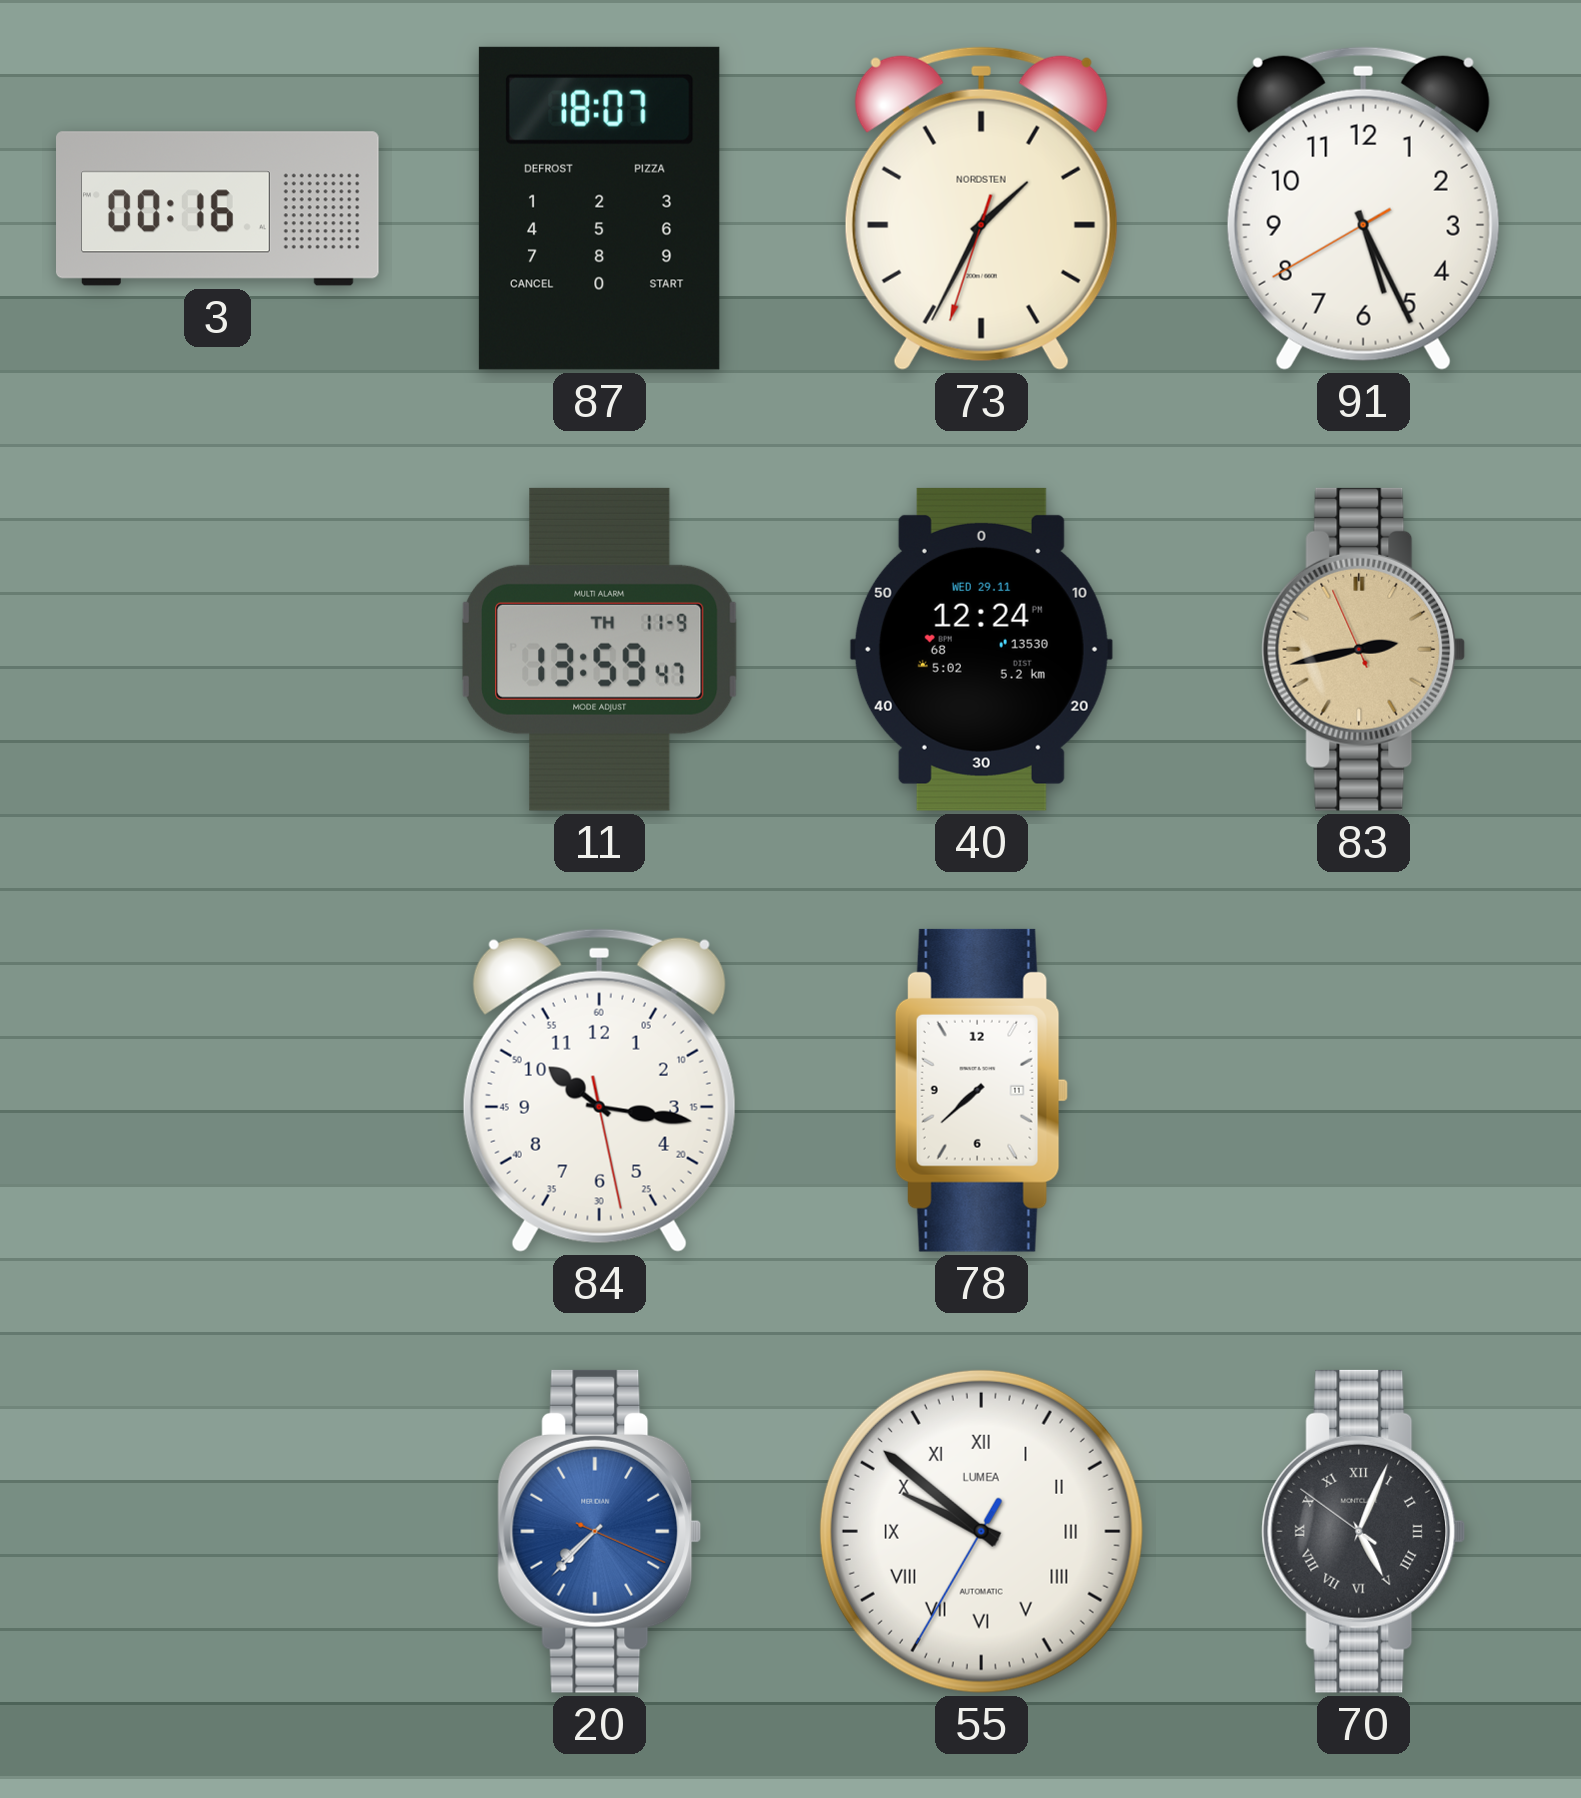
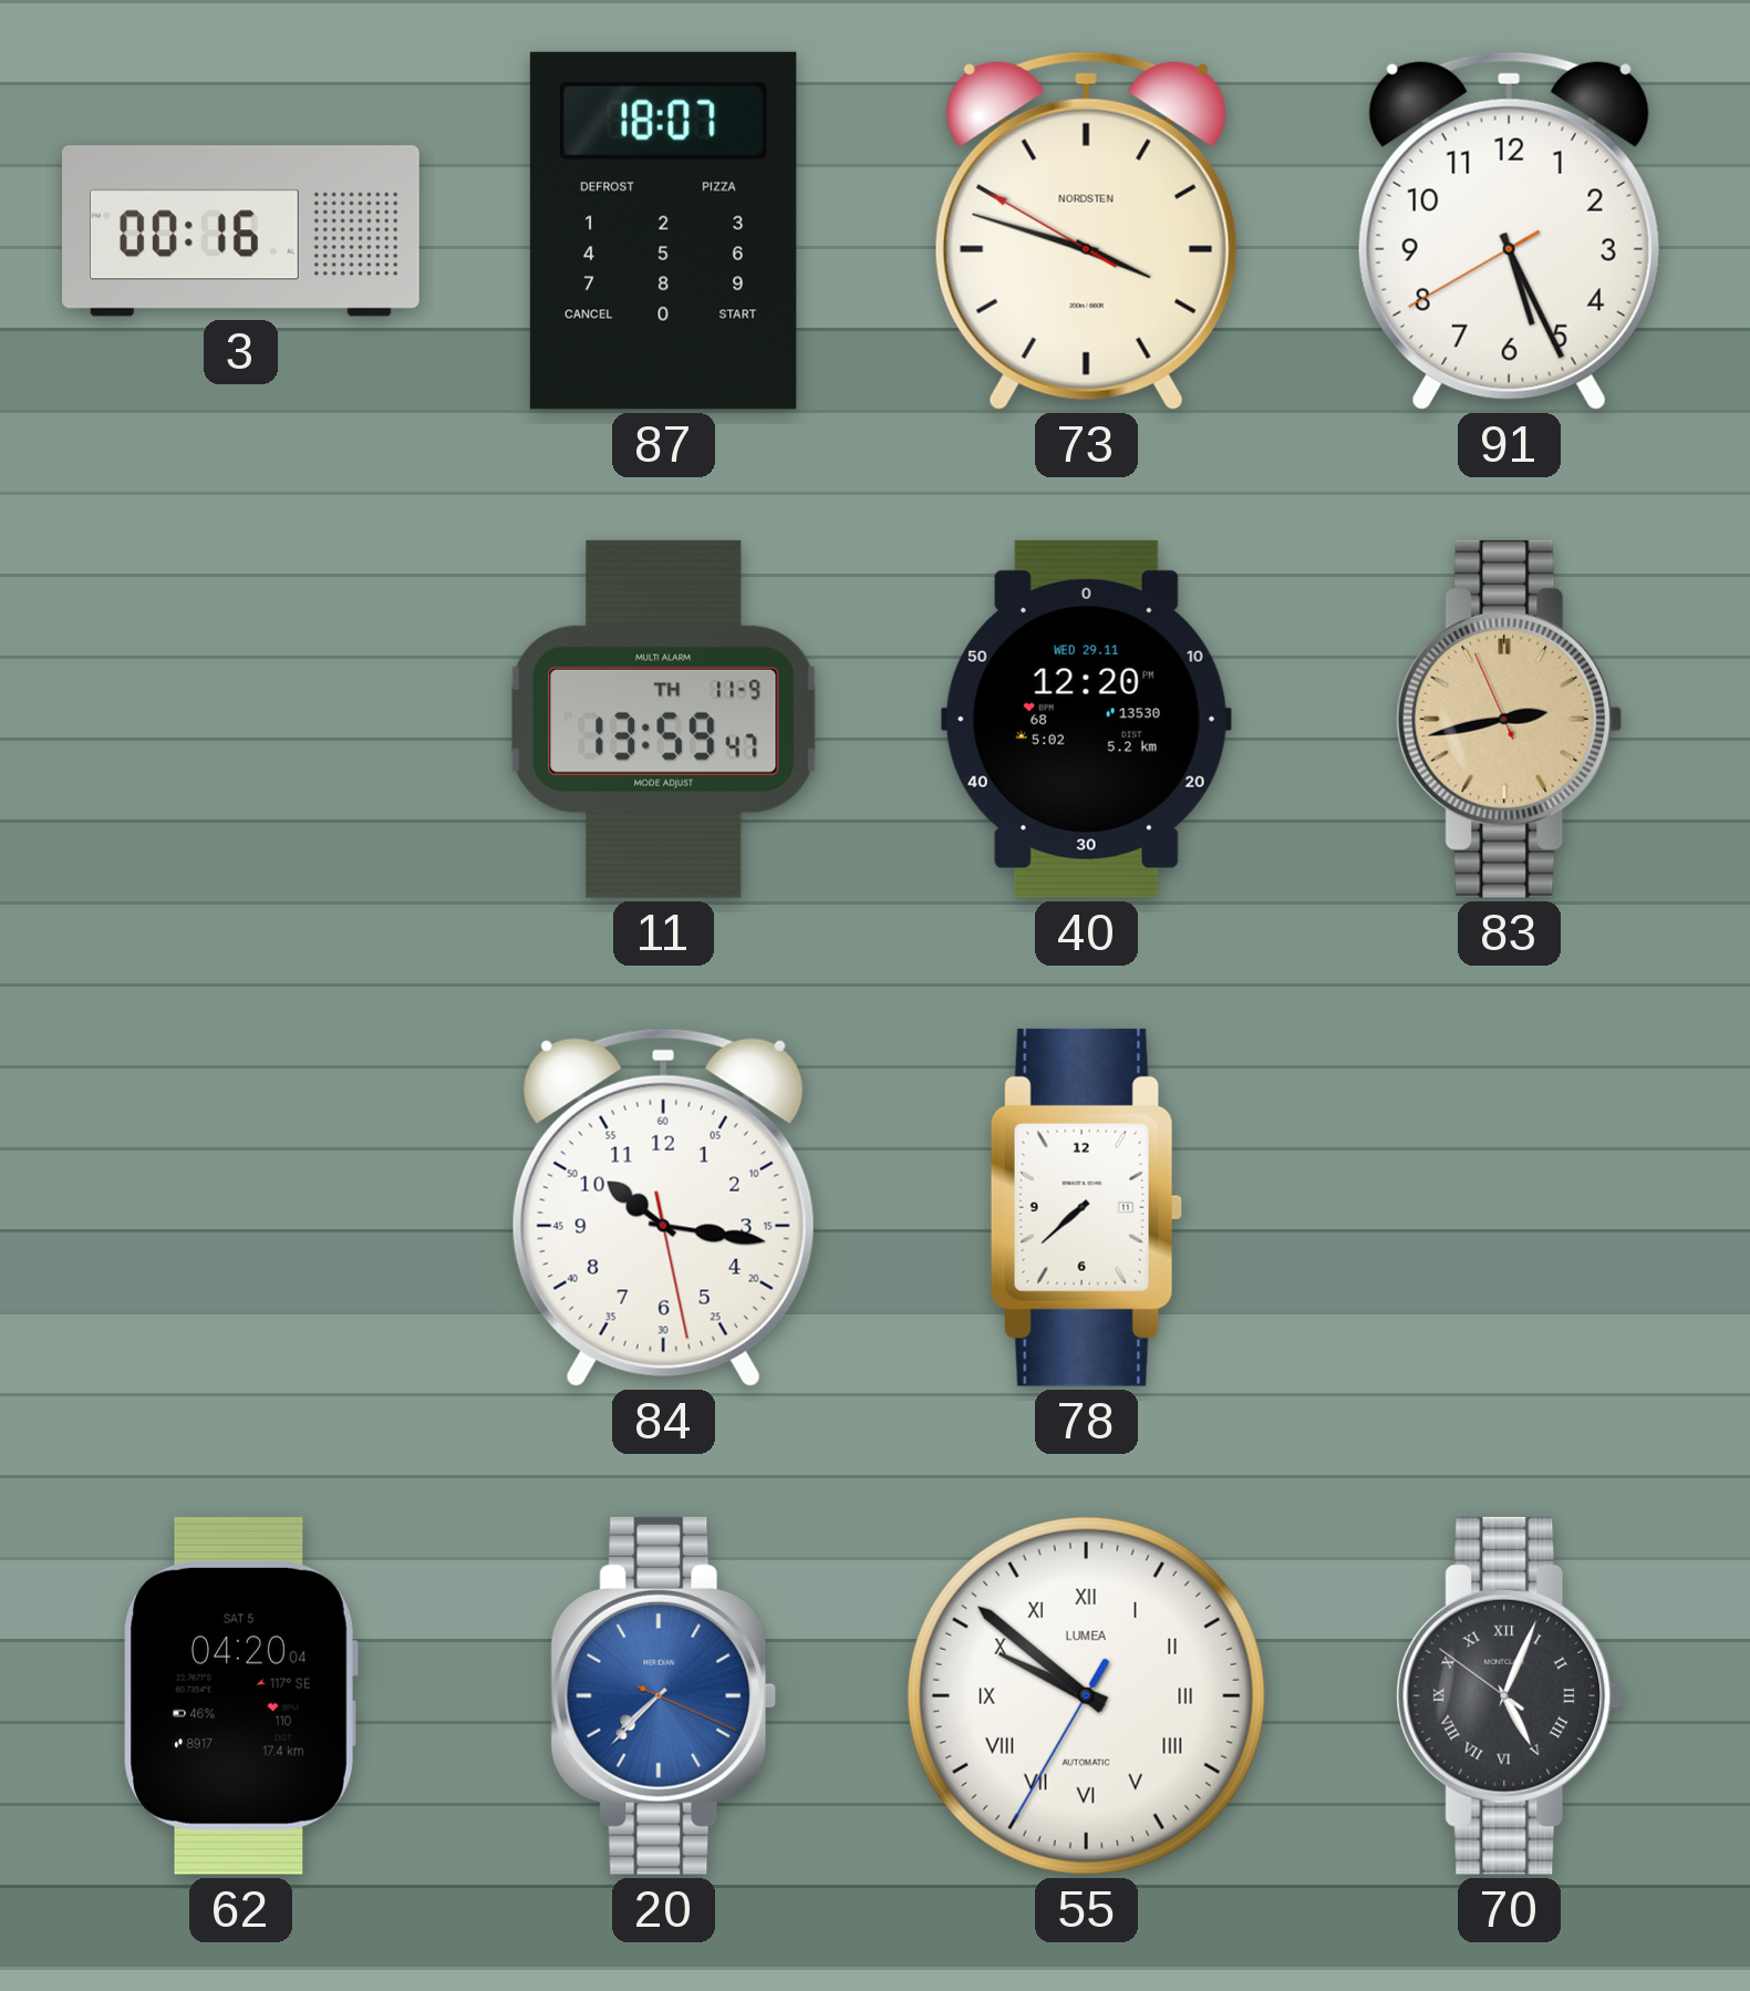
73: 1:34 -> 3:47
40: 12:24 -> 12:20
62: none -> 04:20
